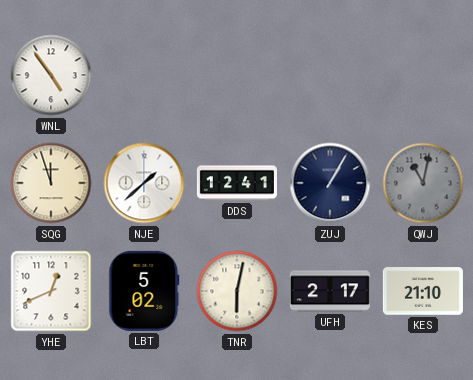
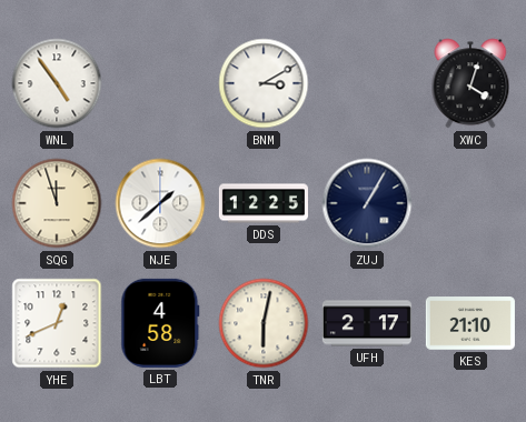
BNM: none -> 3:10
XWC: none -> 4:03
DDS: 12:41 -> 12:25
QWJ: 11:02 -> none
LBT: 5:02 -> 4:58
